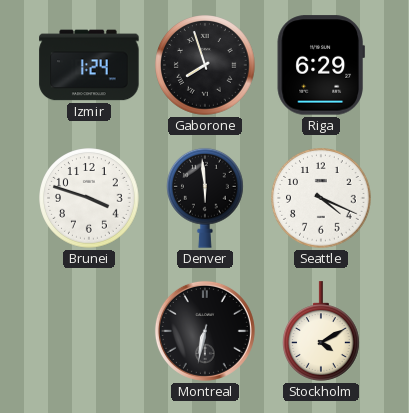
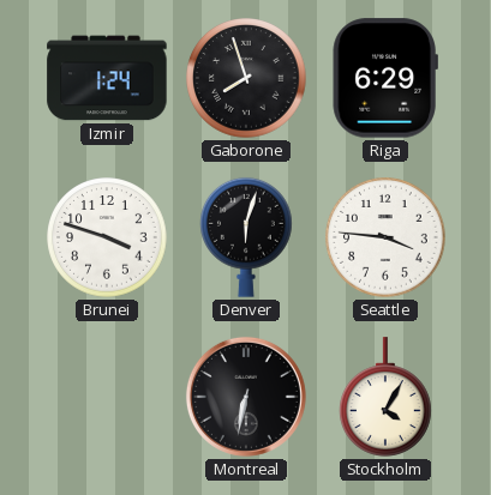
Denver: 5:59 -> 6:03
Seattle: 4:19 -> 3:46
Stockholm: 4:10 -> 4:05
